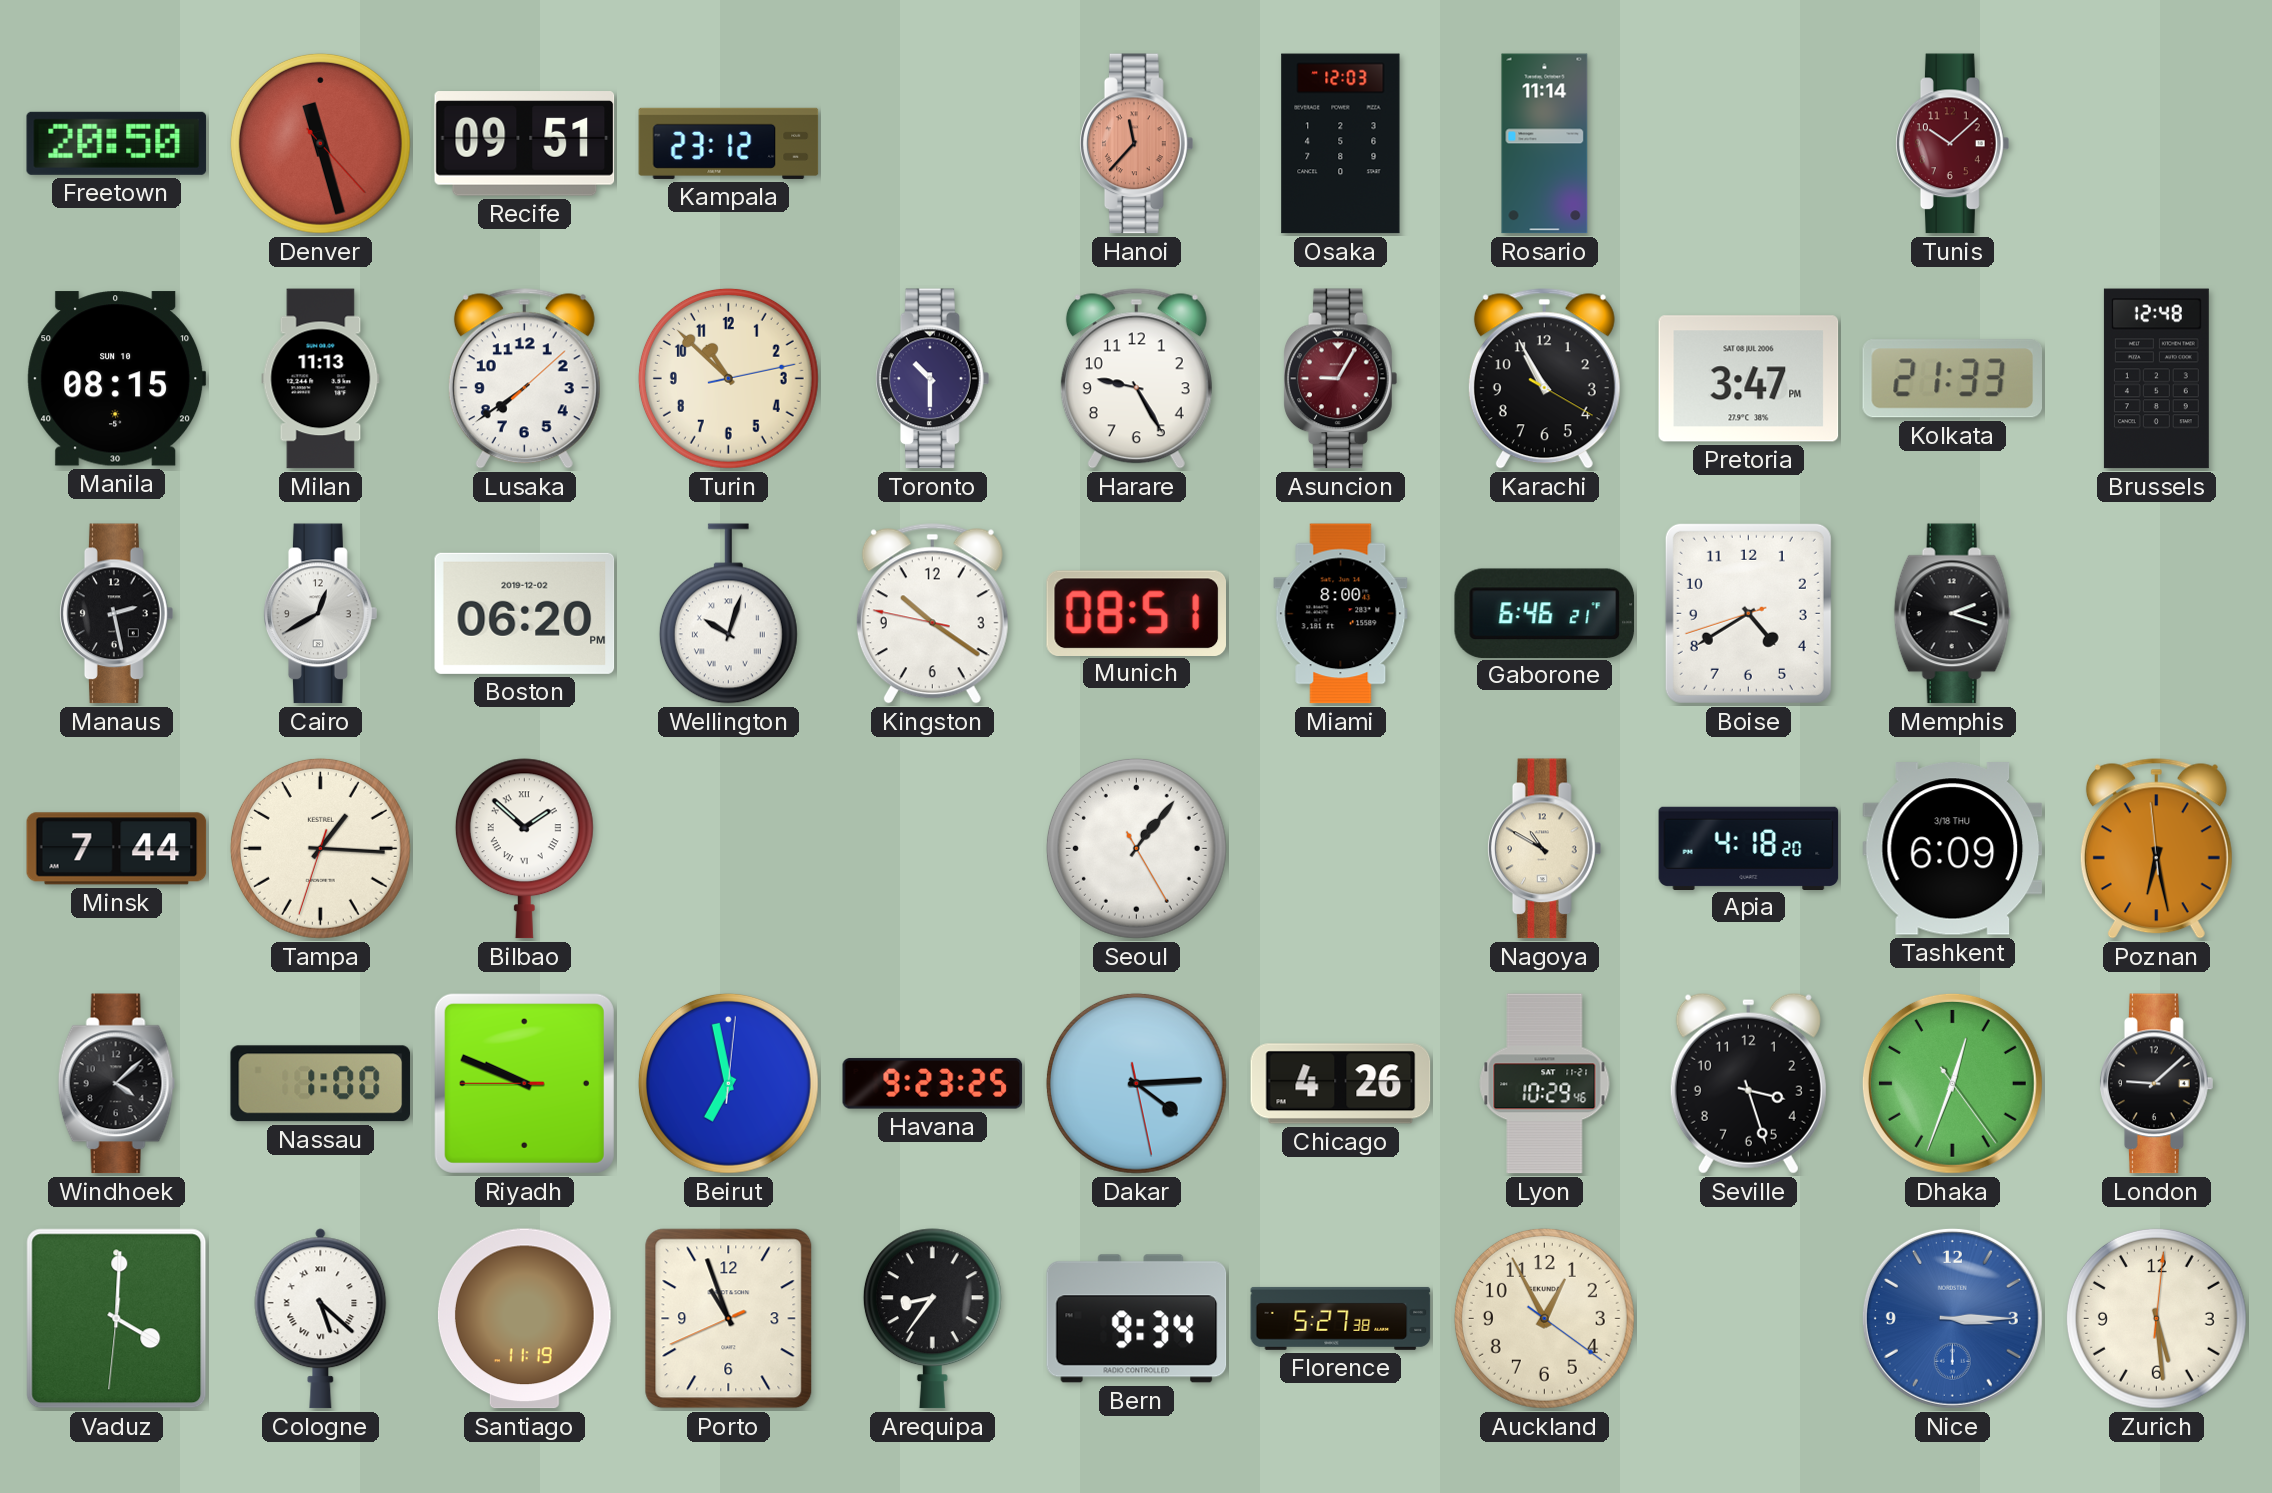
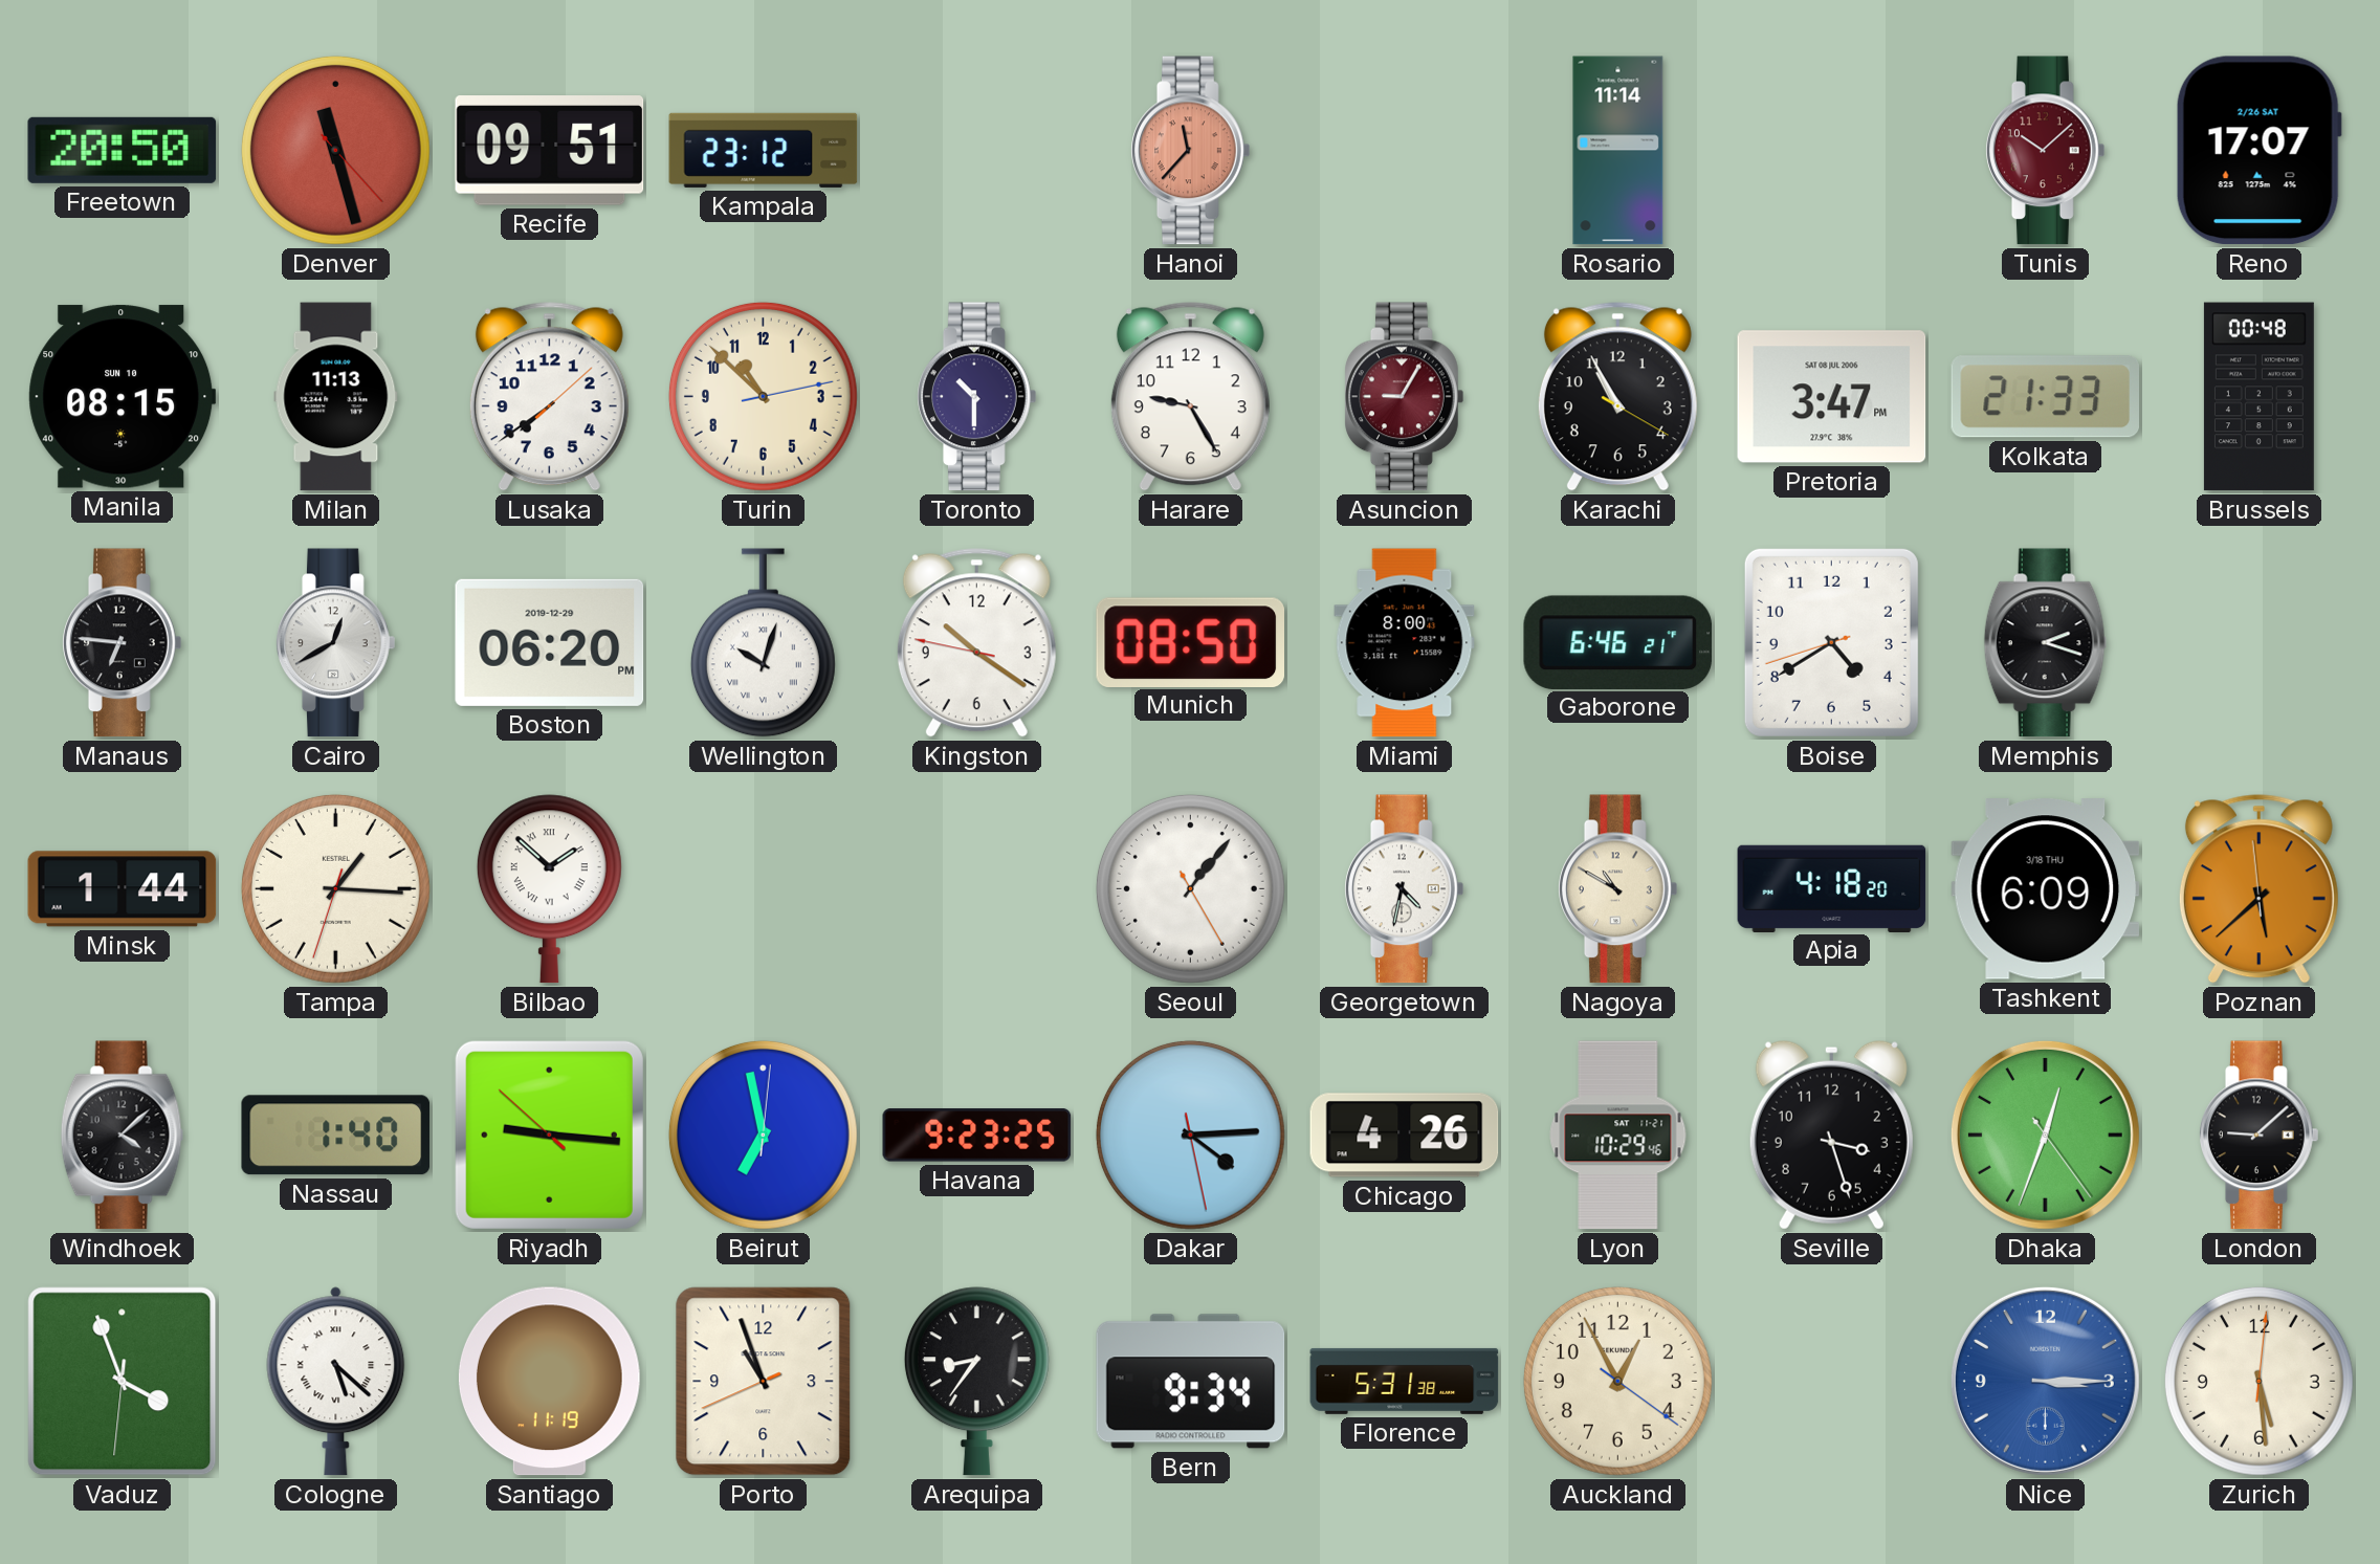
Osaka: 12:03 -> none
Reno: none -> 17:07
Brussels: 12:48 -> 00:48
Manaus: 2:28 -> 6:46
Boston date: 2019-12-02 -> 2019-12-29
Munich: 08:51 -> 08:50
Minsk: 7:44 -> 1:44
Georgetown: none -> 4:32
Poznan: 6:27 -> 5:37
Nassau: 1:00 -> 1:40
Riyadh: 9:48 -> 9:15
Vaduz: 4:00 -> 3:56
Florence: 5:27 -> 5:31
